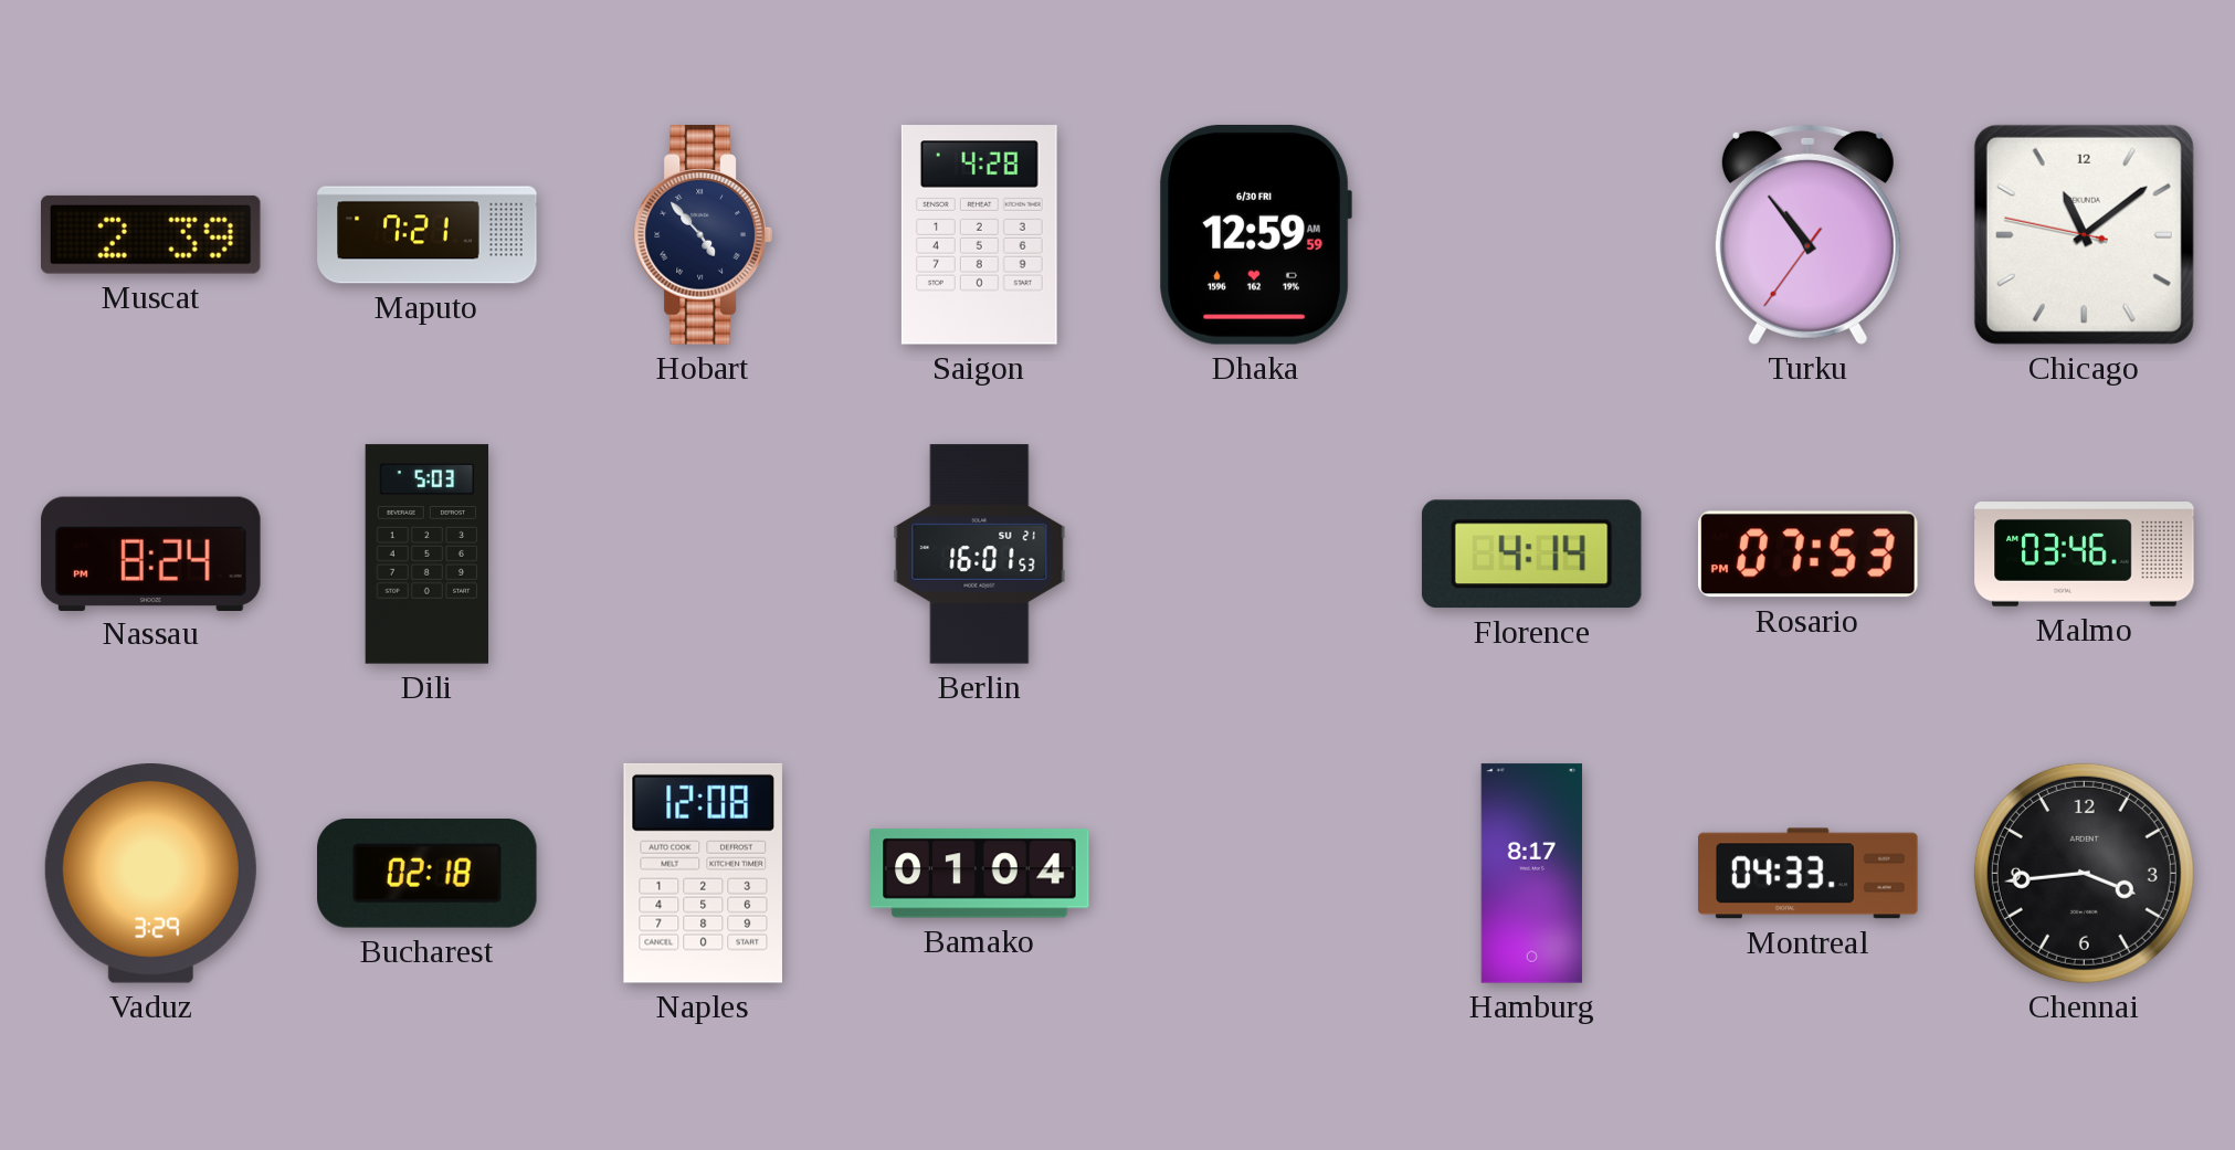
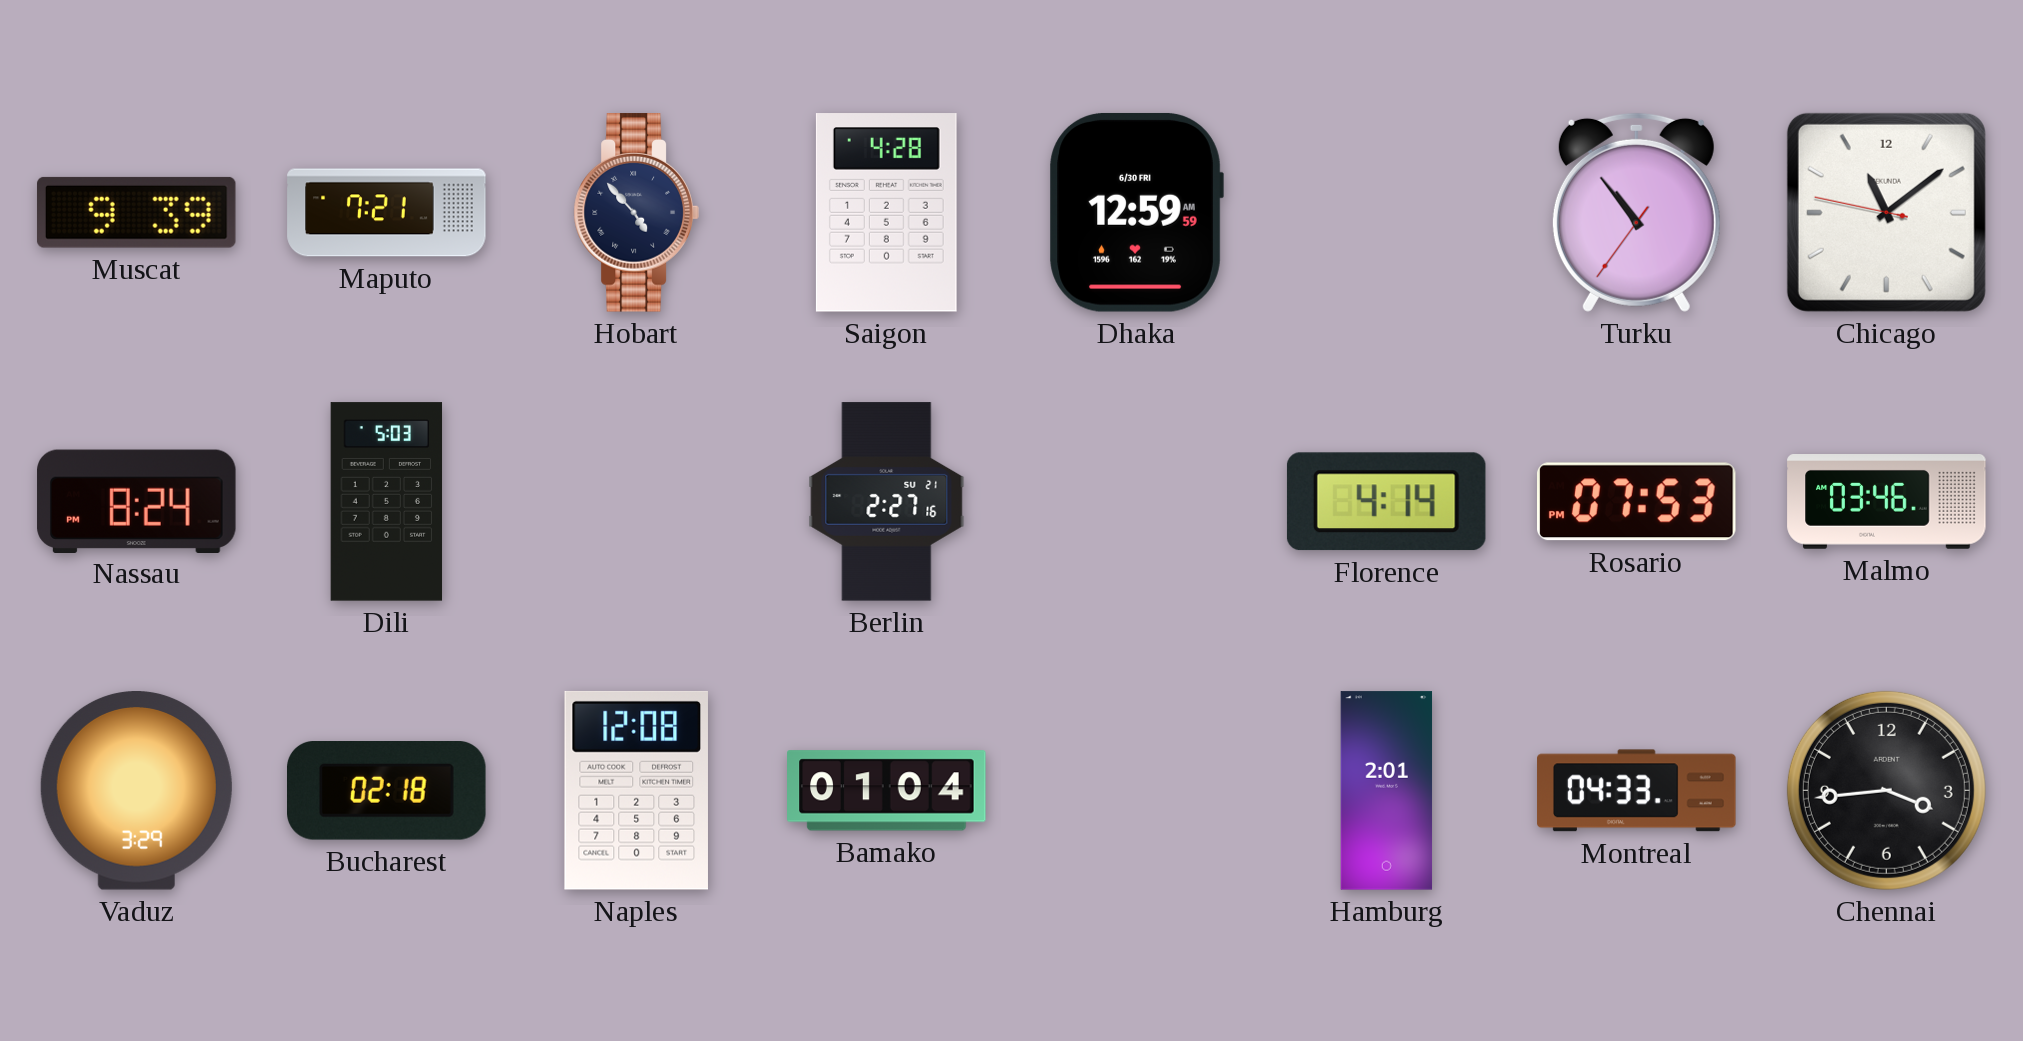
Muscat: 2:39 -> 9:39
Berlin: 16:01 -> 2:27
Hamburg: 8:17 -> 2:01
